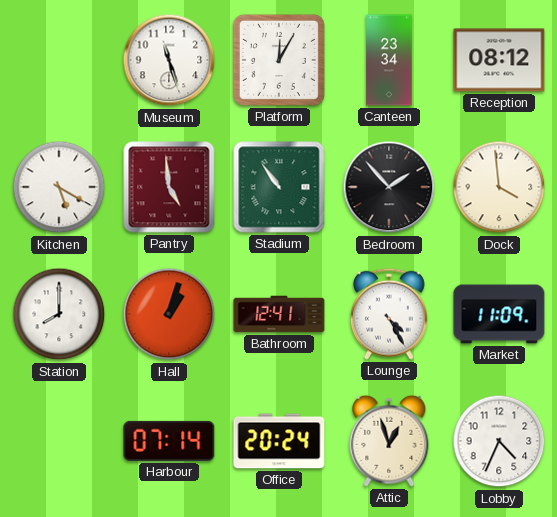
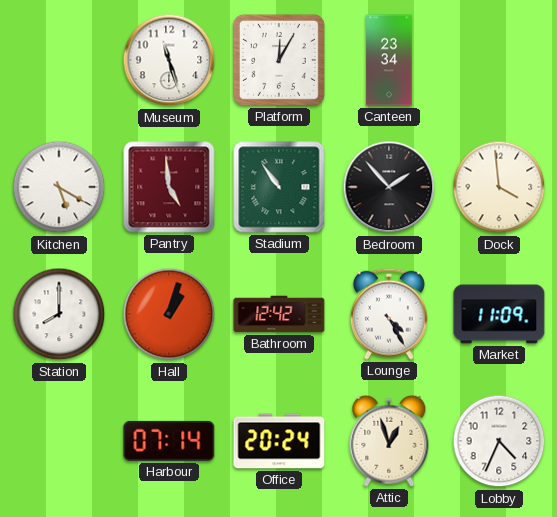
Reception: 08:12 -> none
Bathroom: 12:41 -> 12:42
